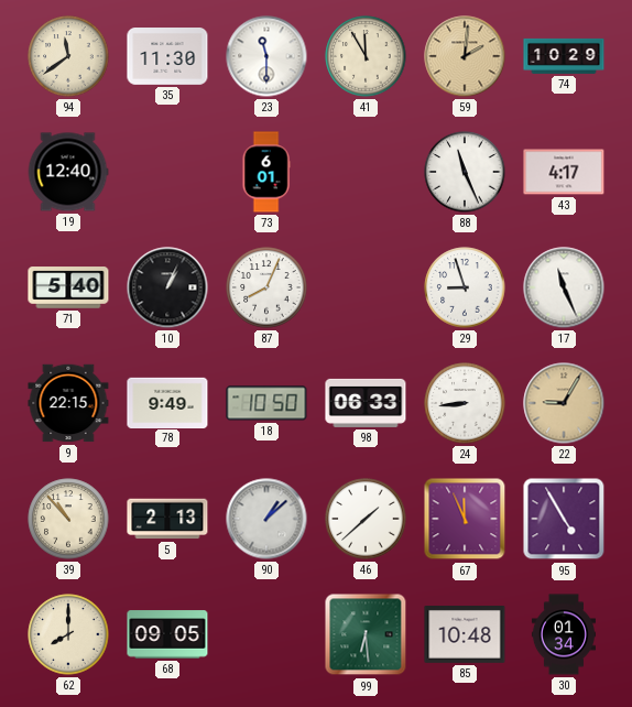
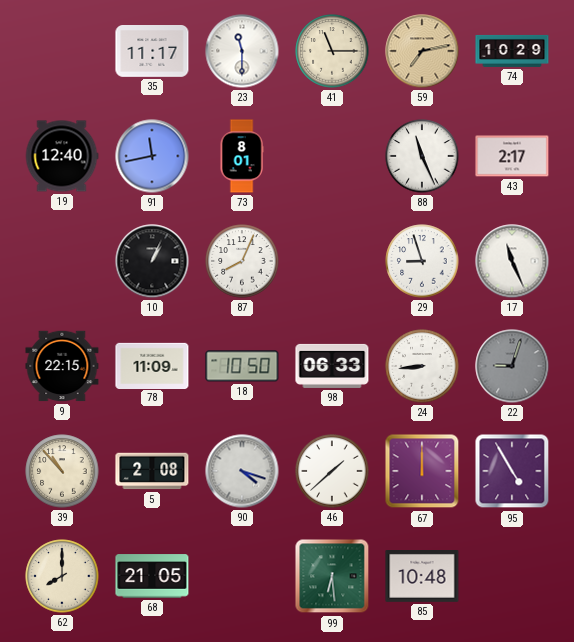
94: 11:39 -> none
35: 11:30 -> 11:17
41: 11:55 -> 11:15
59: 2:01 -> 7:13
91: none -> 11:43
73: 6:01 -> 8:01
43: 4:17 -> 2:17
71: 5:40 -> none
78: 9:49 -> 11:09
22: 9:05 -> 9:03
22 dial: champagne -> grey
5: 2:13 -> 2:08
90: 1:08 -> 4:18
67: 11:56 -> 12:00
68: 09:05 -> 21:05
30: 01:34 -> none
